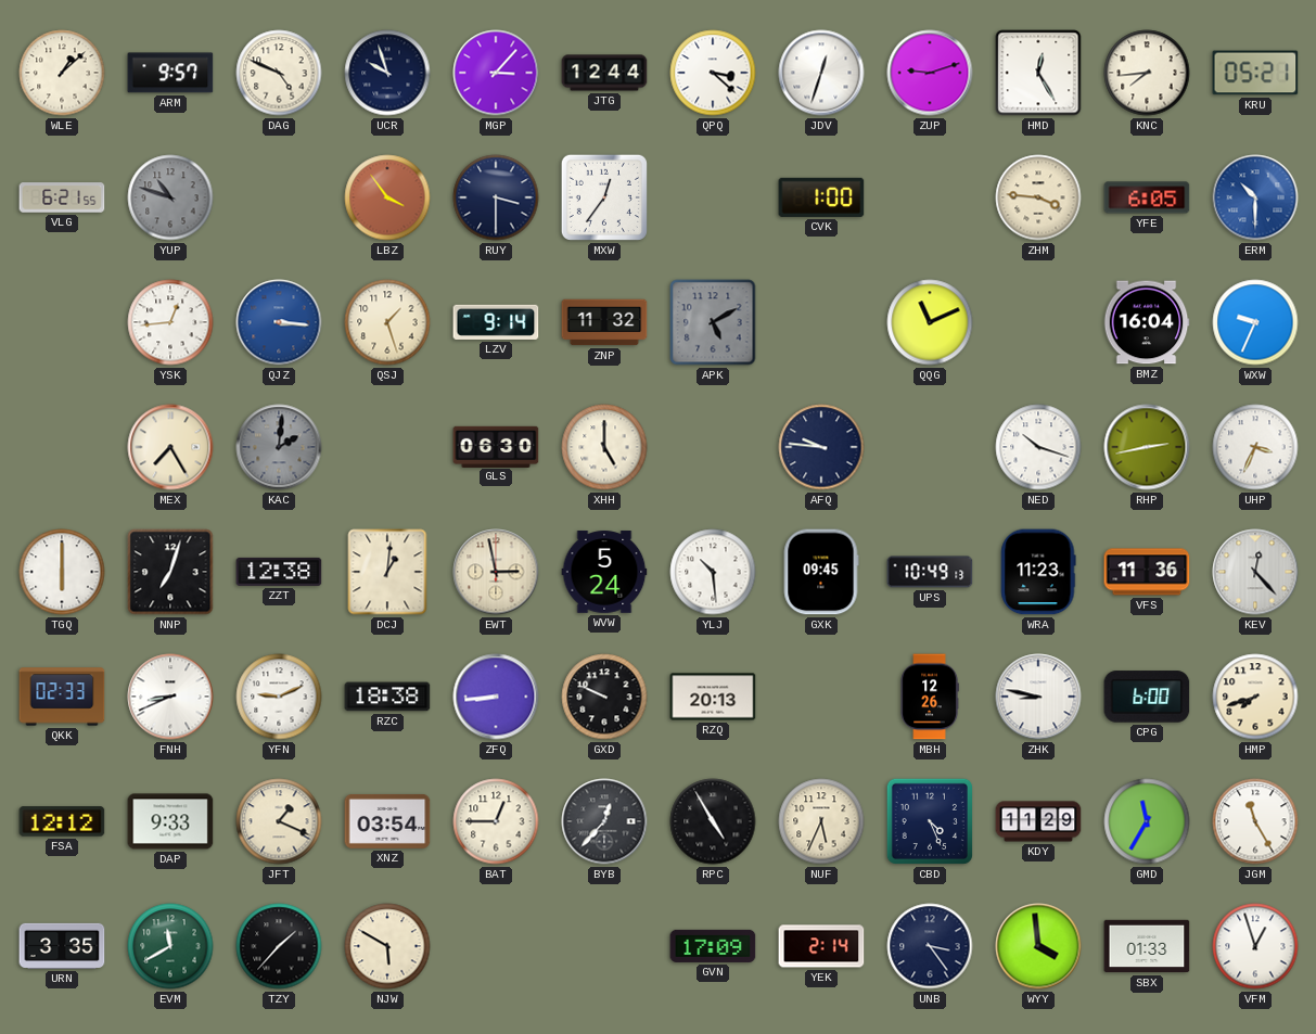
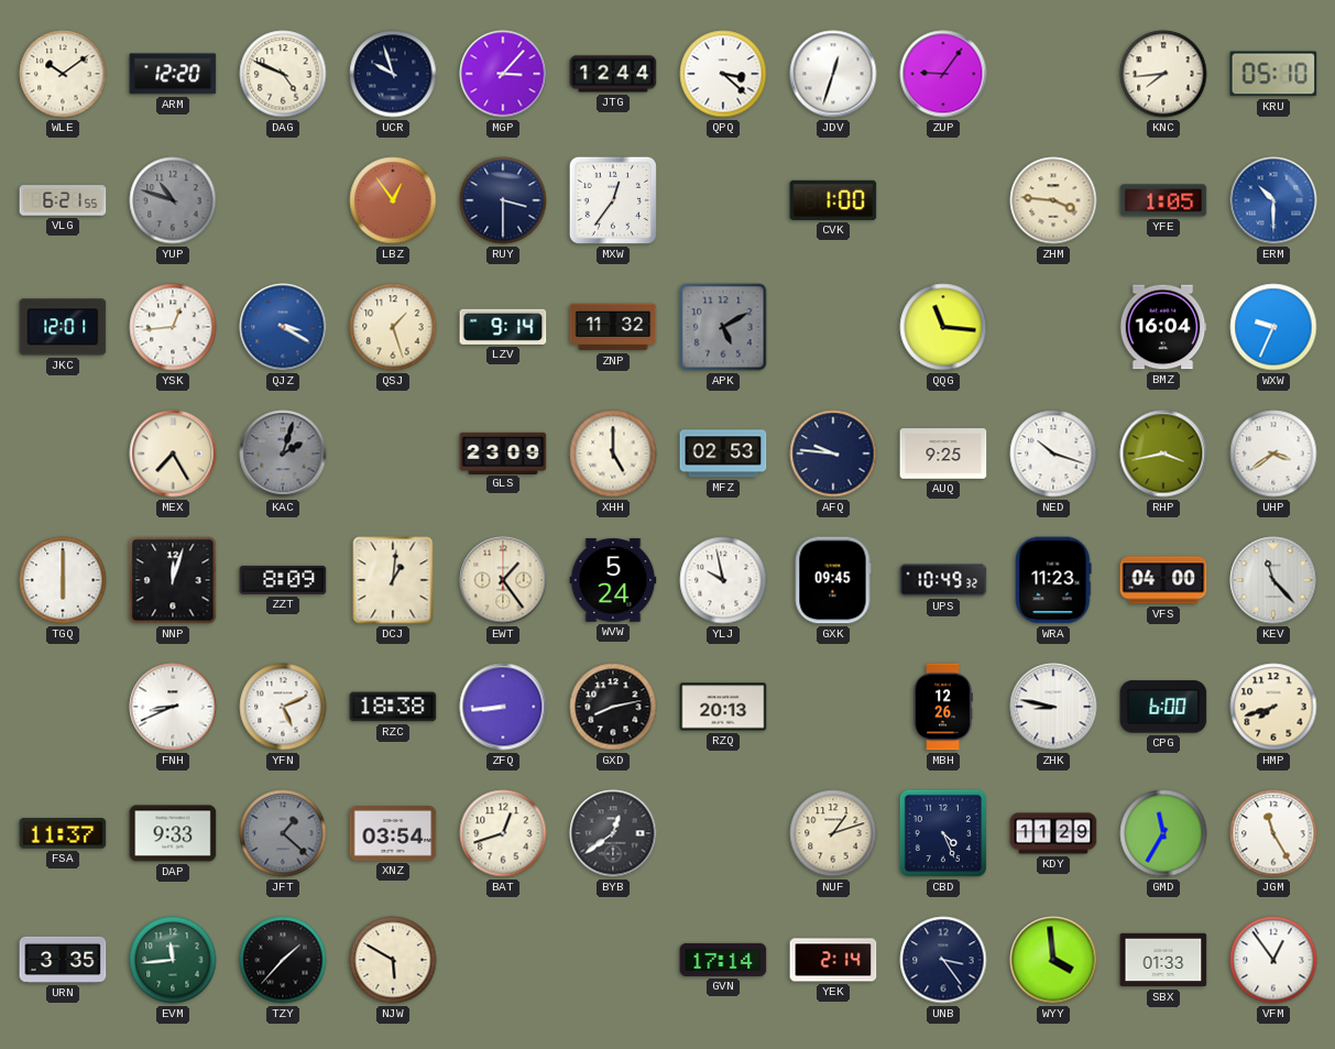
WLE: 1:08 -> 10:09
ARM: 9:57 -> 12:20
ZUP: 9:12 -> 9:06
HMD: 12:25 -> none
KRU: 05:21 -> 05:10
LBZ: 3:54 -> 12:54
YFE: 6:05 -> 1:05
JKC: none -> 12:01
QJZ: 3:16 -> 3:20
QQG: 11:11 -> 11:16
KAC: 2:01 -> 2:03
GLS: 06:30 -> 23:09
MFZ: none -> 02:53
AUQ: none -> 9:25
RHP: 2:43 -> 3:43
UHP: 3:34 -> 3:39
NNP: 7:03 -> 12:03
ZZT: 12:38 -> 8:09
EWT: 2:58 -> 1:24
YLJ: 10:29 -> 9:58
UPS: 10:49:13 -> 10:49:32
VFS: 11:36 -> 04:00
KEV: 12:23 -> 11:23
QKK: 02:33 -> none
YFN: 9:11 -> 5:11
GXD: 9:49 -> 8:13
FSA: 12:12 -> 11:37
JFT: 1:19 -> 1:22
JFT dial: cream -> grey
BAT: 12:45 -> 12:42
BYB: 12:37 -> 12:39
RPC: 4:55 -> none
NUF: 5:34 -> 1:12
EVM: 11:40 -> 11:44
GVN: 17:09 -> 17:14
VFM: 12:57 -> 12:54
